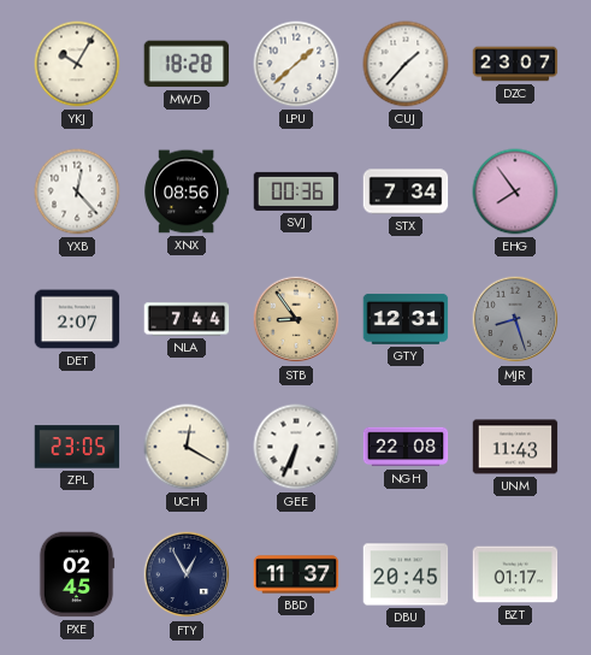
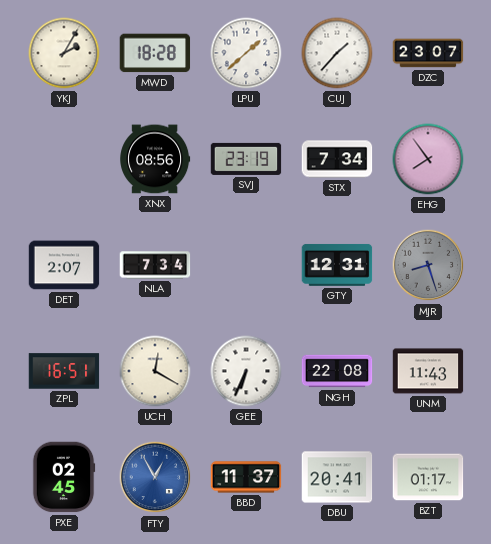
YKJ: 10:05 -> 2:05
YXB: 12:23 -> none
SVJ: 00:36 -> 23:19
NLA: 7:44 -> 7:34
STB: 8:54 -> none
ZPL: 23:05 -> 16:51
FTY dial: navy -> blue
DBU: 20:45 -> 20:41
